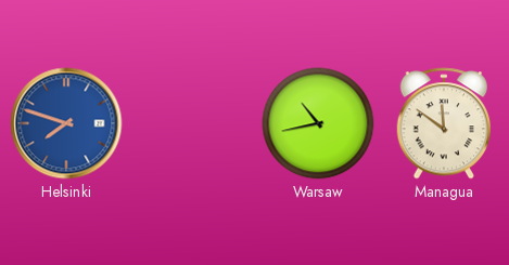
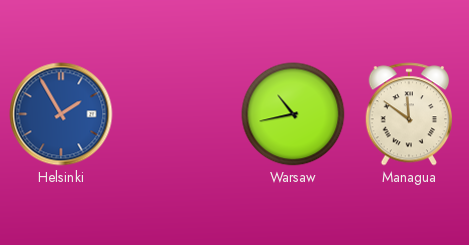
Helsinki: 7:48 -> 1:55
